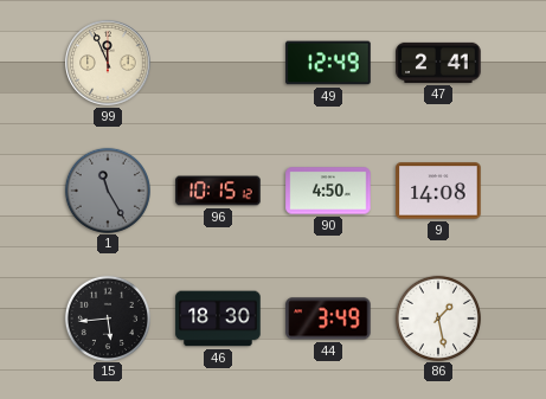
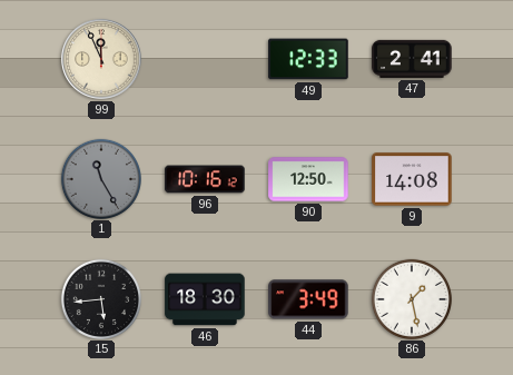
49: 12:49 -> 12:33
96: 10:15 -> 10:16
90: 4:50 -> 12:50
